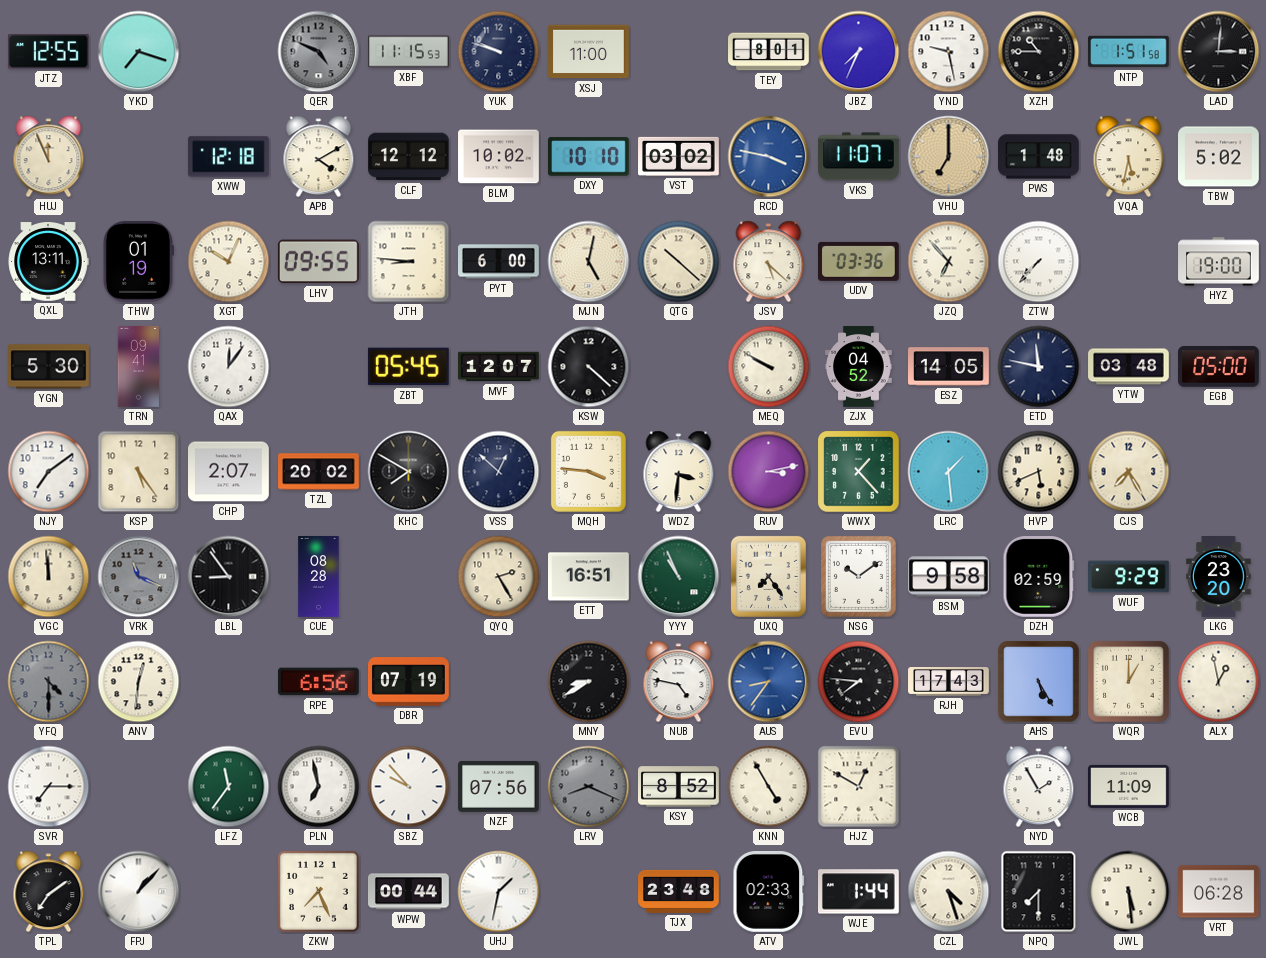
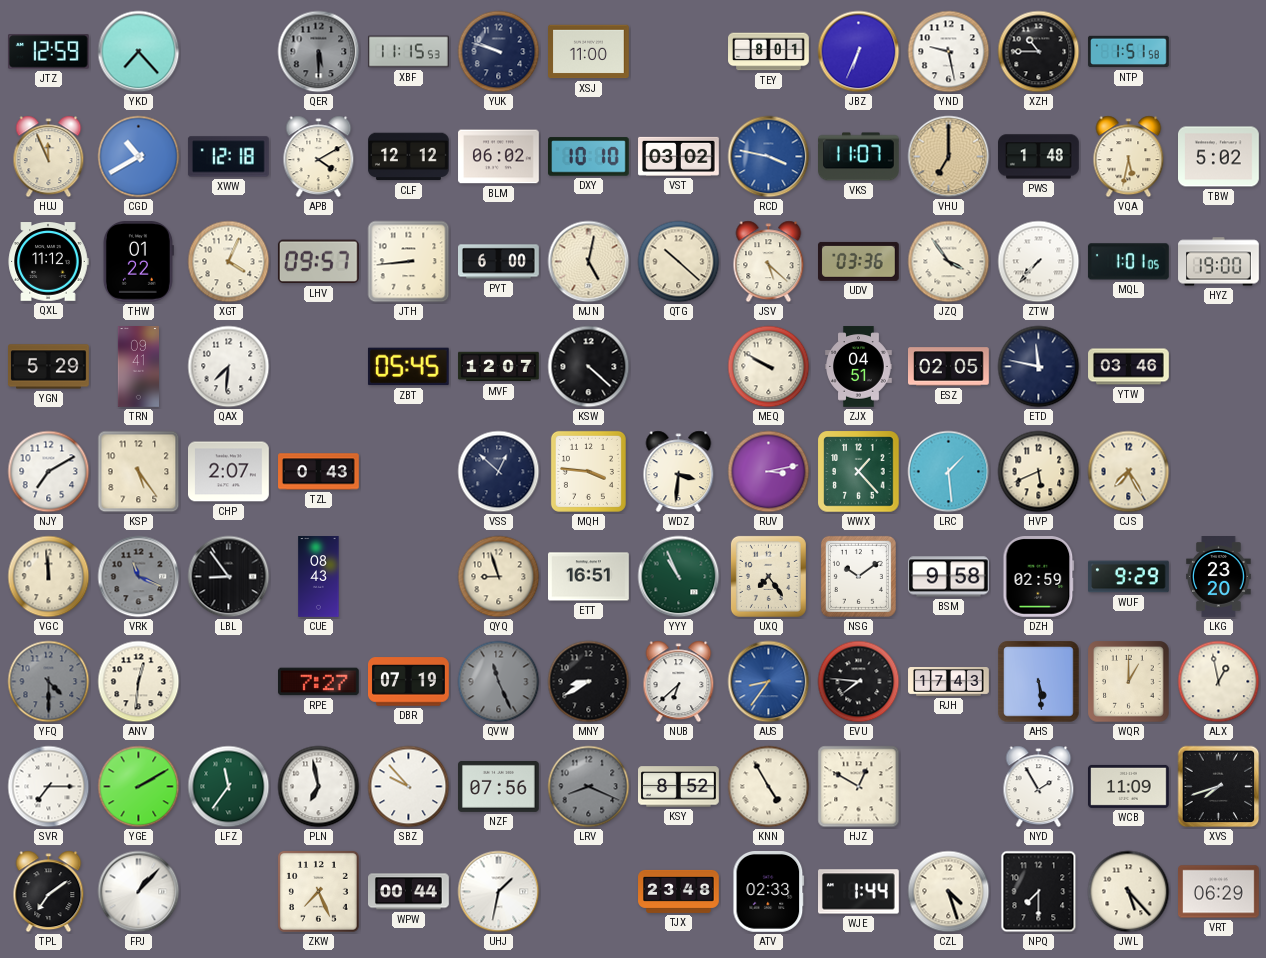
JTZ: 12:55 -> 12:59
YKD: 7:18 -> 7:23
QER: 4:49 -> 5:30
JBZ: 7:34 -> 6:34
LAD: 3:01 -> none
CGD: none -> 10:40
BLM: 10:02 -> 06:02
QXL: 13:11 -> 11:12
THW: 01:19 -> 01:22
XGT: 10:04 -> 4:04
LHV: 09:55 -> 09:57
JTH: 8:46 -> 8:44
JZQ: 6:53 -> 3:54
MQL: none -> 1:01
YGN: 5:30 -> 5:29
QAX: 12:06 -> 7:31
ZJX: 04:52 -> 04:51
ESZ: 14:05 -> 02:05
YTW: 03:48 -> 03:46
EGB: 05:00 -> none
NJY: 7:09 -> 7:10
TZL: 20:02 -> 0:43
KHC: 7:50 -> none
CUE: 08:28 -> 08:43
QYQ: 2:25 -> 8:57
RPE: 6:56 -> 7:27
QVW: none -> 11:26
NUB: 4:47 -> 6:38
AHS: 5:25 -> 5:29
YGE: none -> 2:10
XVS: none -> 7:42
JWL: 5:29 -> 5:23
VRT: 06:28 -> 06:29
